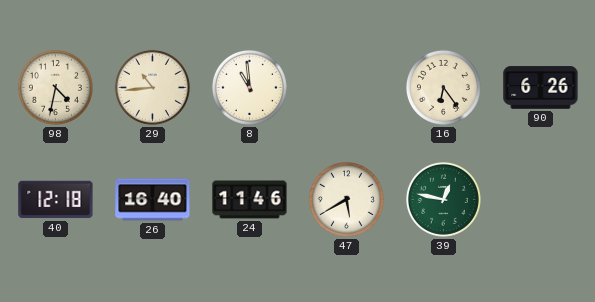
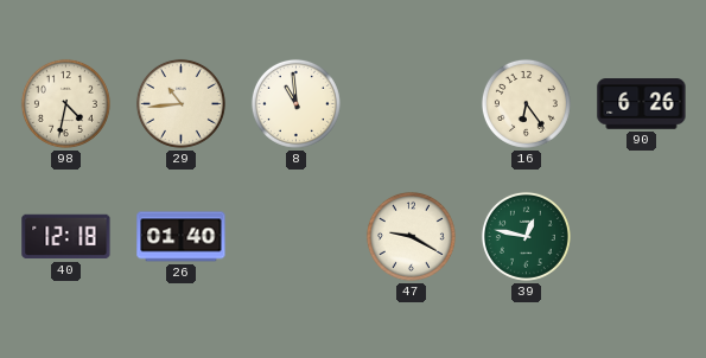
26: 16:40 -> 01:40
24: 11:46 -> none
47: 5:40 -> 9:20
